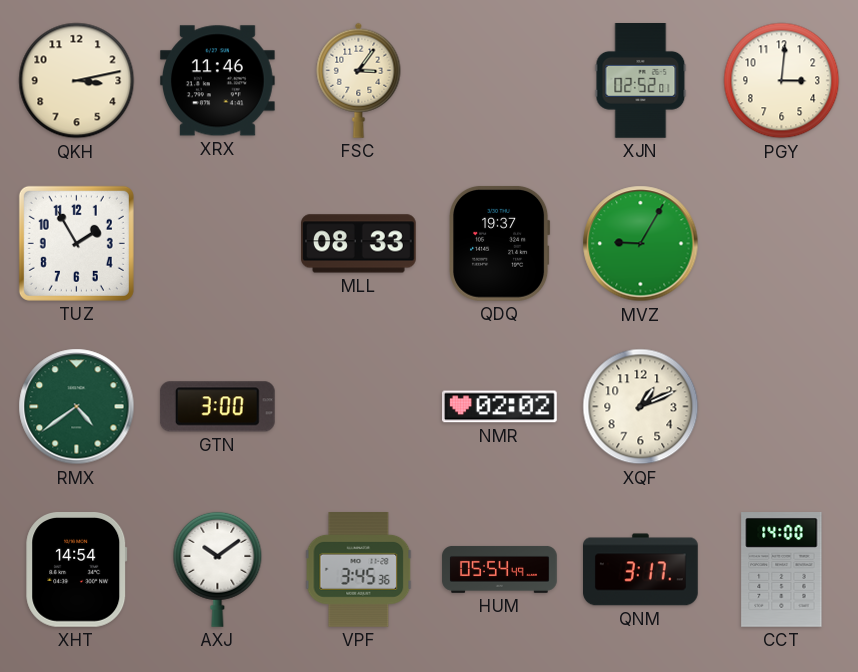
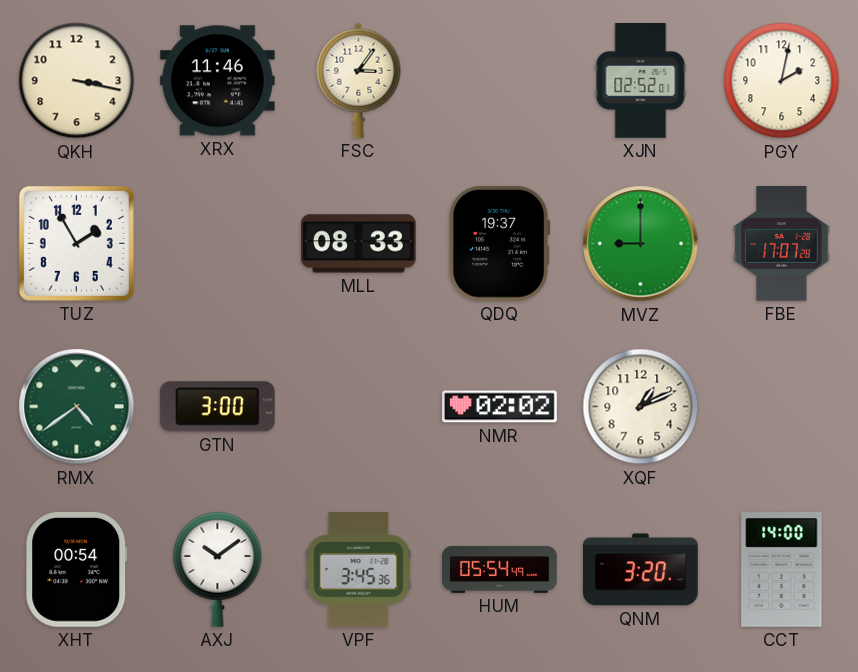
QKH: 3:13 -> 3:17
PGY: 3:01 -> 2:02
MVZ: 9:05 -> 9:00
FBE: none -> 17:07
XHT: 14:54 -> 00:54
QNM: 3:17 -> 3:20
